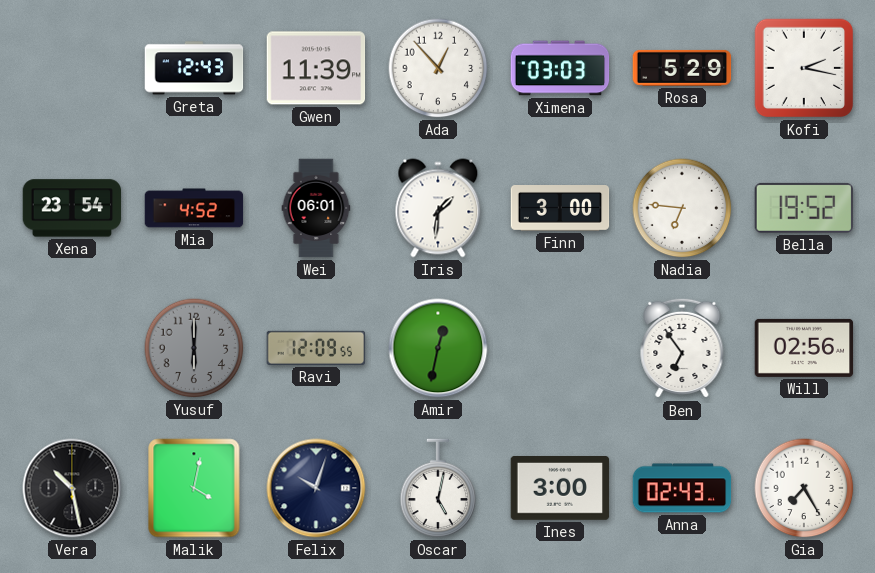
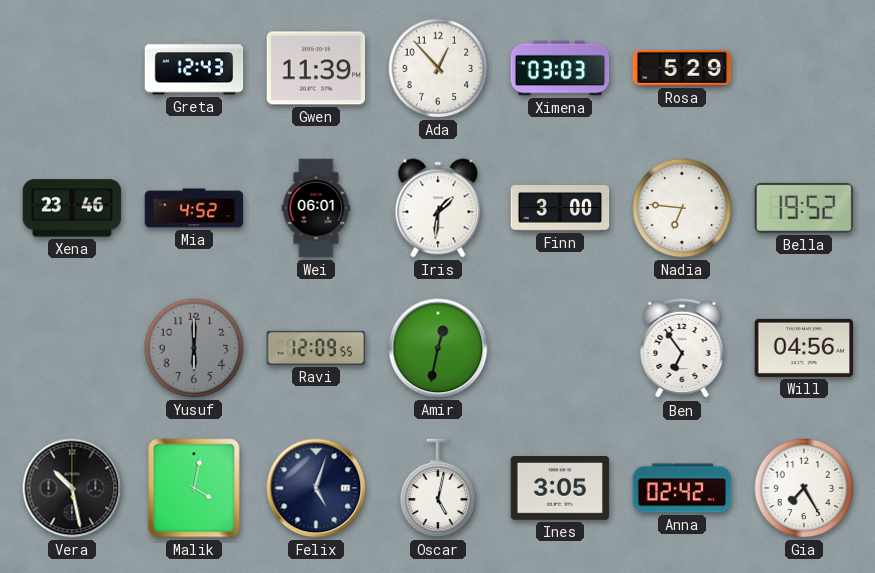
Kofi: 2:17 -> none
Xena: 23:54 -> 23:46
Will: 02:56 -> 04:56
Felix: 10:03 -> 5:03
Ines: 3:00 -> 3:05
Anna: 02:43 -> 02:42
